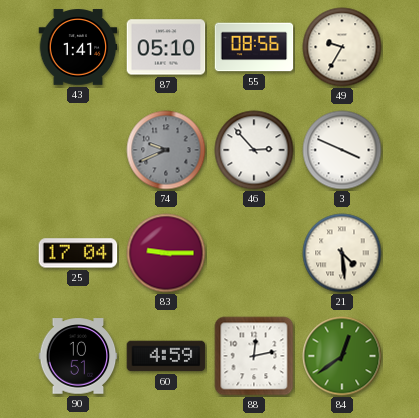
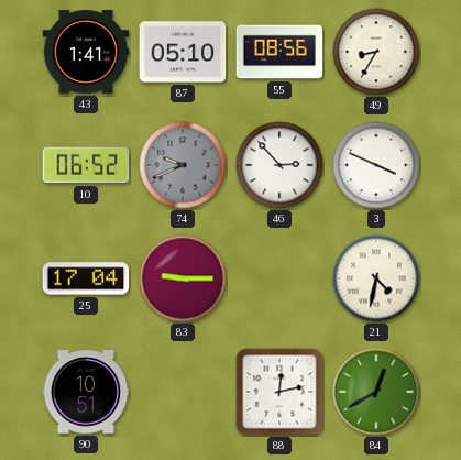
49: 9:35 -> 8:35
10: none -> 06:52
21: 4:29 -> 4:32
60: 4:59 -> none
84: 12:39 -> 12:40
